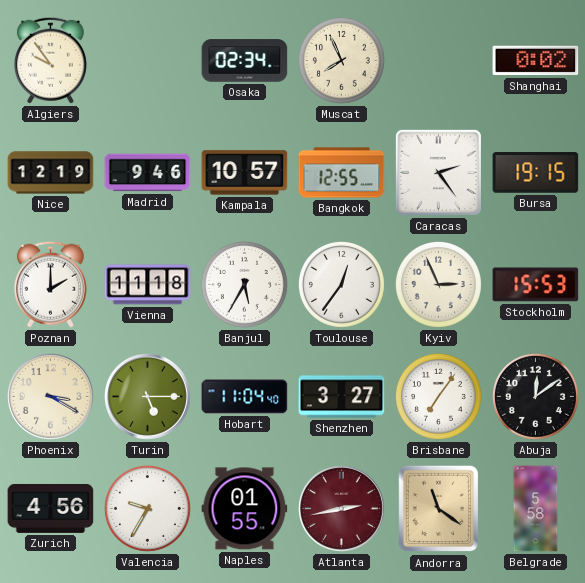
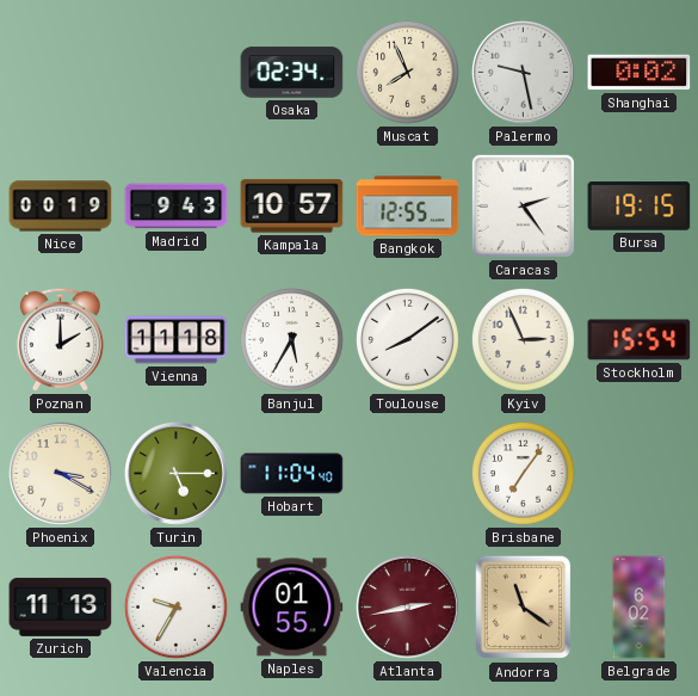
Algiers: 9:54 -> none
Palermo: none -> 9:28
Nice: 12:19 -> 00:19
Madrid: 9:46 -> 9:43
Toulouse: 12:36 -> 8:09
Stockholm: 15:53 -> 15:54
Shenzhen: 3:27 -> none
Abuja: 12:09 -> none
Zurich: 4:56 -> 11:13
Belgrade: 5:58 -> 6:02
